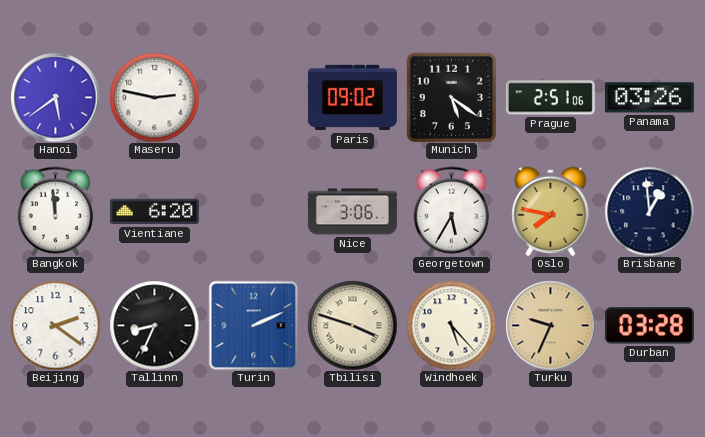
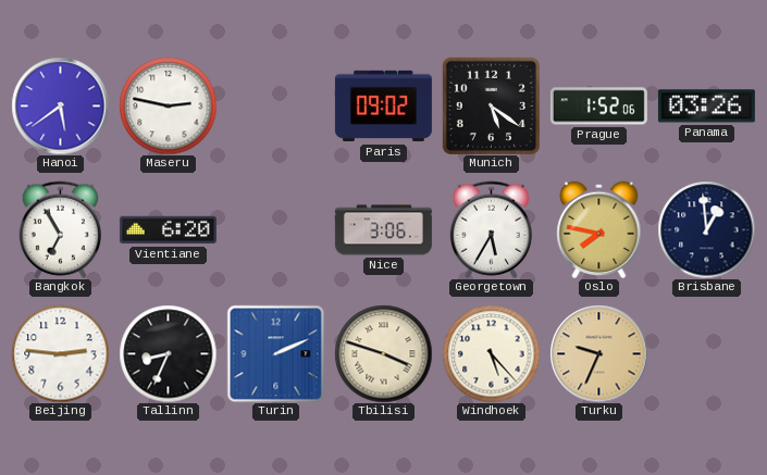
Prague: 2:51 -> 1:52
Bangkok: 11:59 -> 6:55
Beijing: 2:21 -> 2:46
Durban: 03:28 -> none
